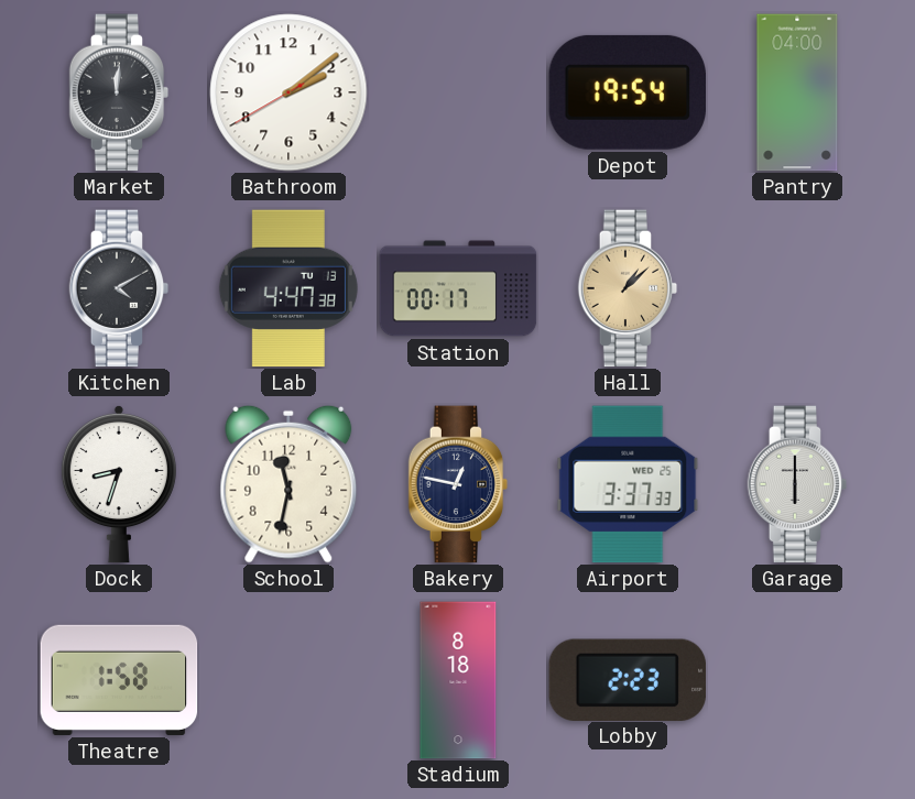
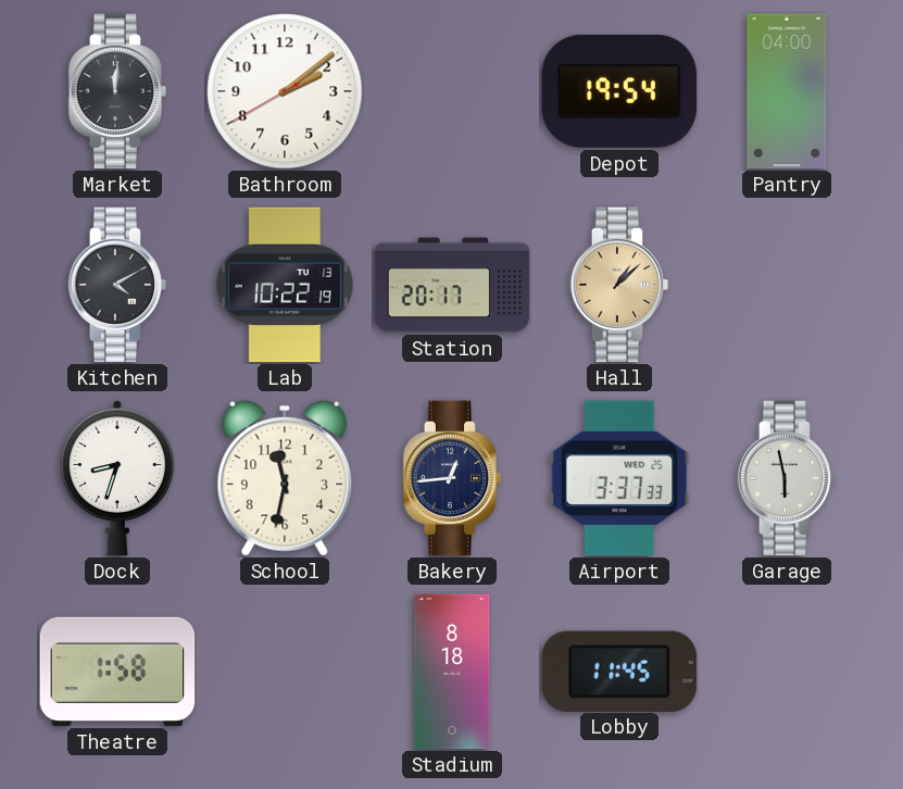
Lab: 4:47 -> 10:22
Station: 00:17 -> 20:17
Bakery: 12:47 -> 12:44
Garage: 6:00 -> 5:58
Lobby: 2:23 -> 11:45
